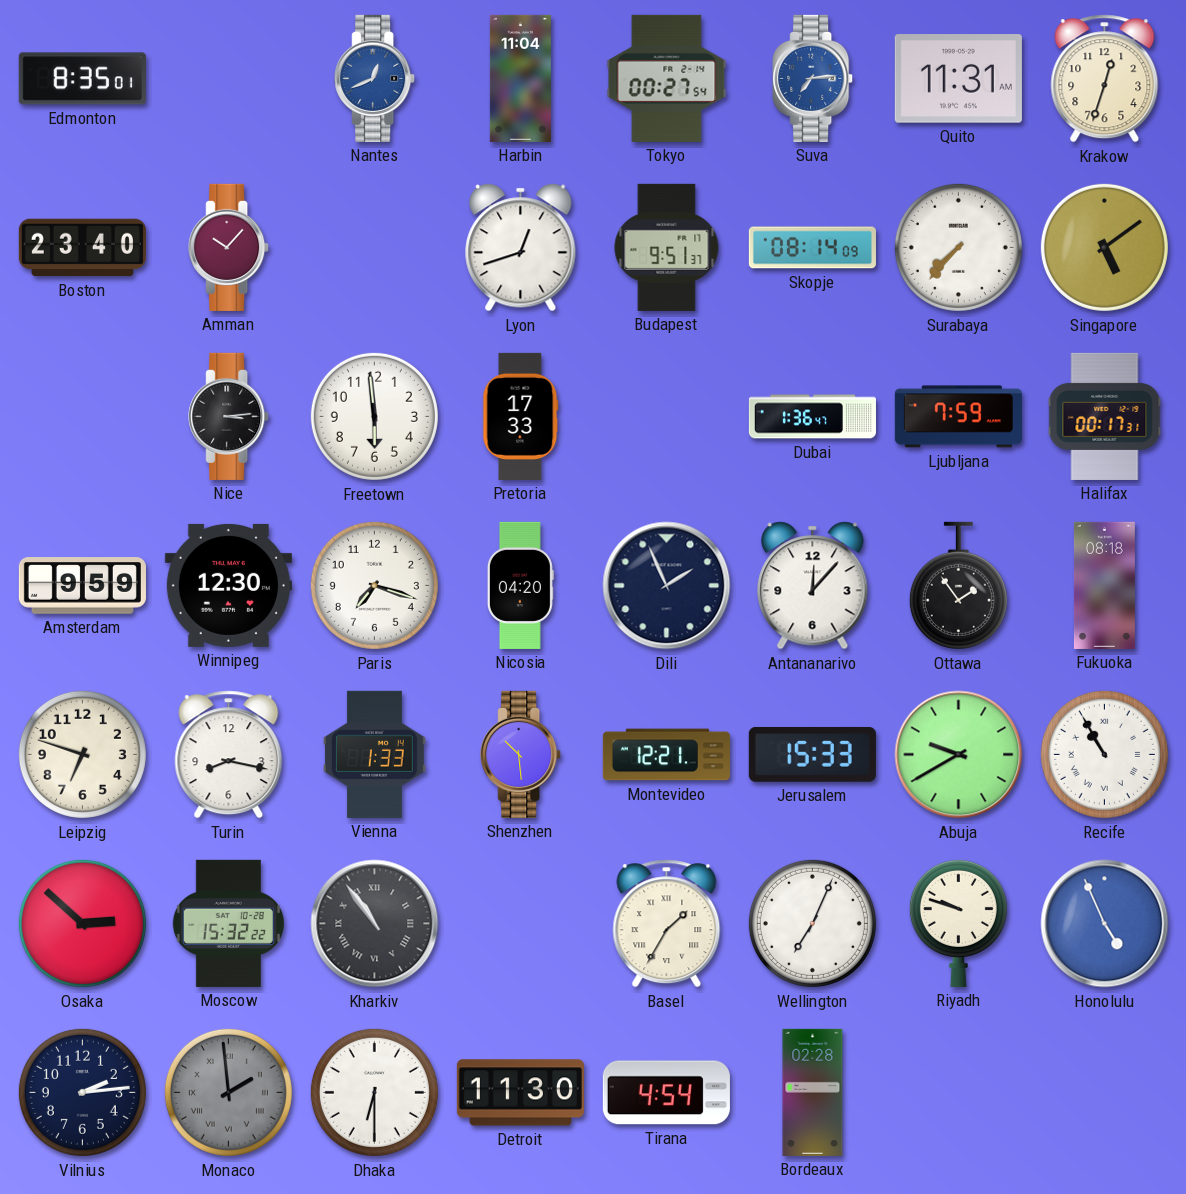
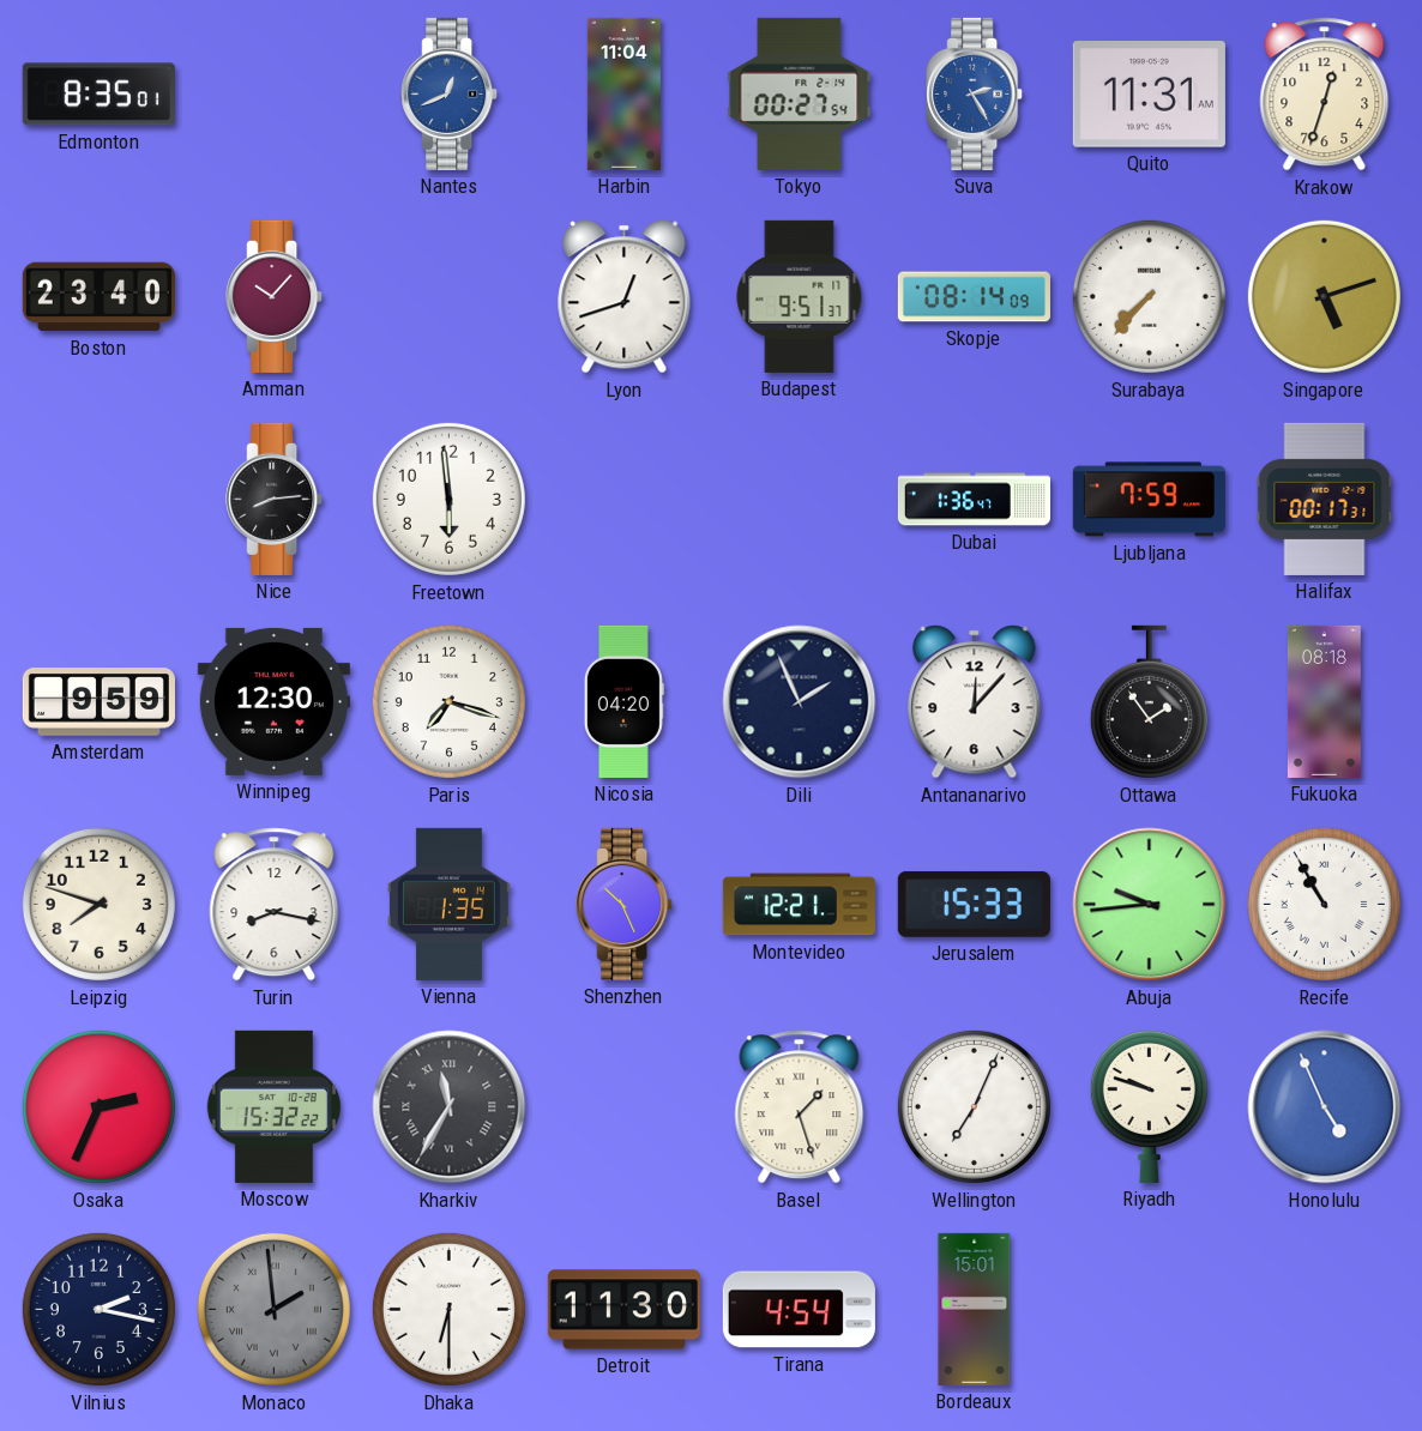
Suva: 7:14 -> 2:25
Singapore: 5:09 -> 5:12
Nice: 3:14 -> 8:14
Pretoria: 17:33 -> none
Leipzig: 6:48 -> 7:48
Vienna: 1:33 -> 1:35
Shenzhen: 10:29 -> 10:26
Abuja: 9:40 -> 9:44
Osaka: 2:52 -> 2:34
Kharkiv: 10:54 -> 11:35
Basel: 1:35 -> 1:27
Vilnius: 2:14 -> 2:17
Bordeaux: 02:28 -> 15:01
